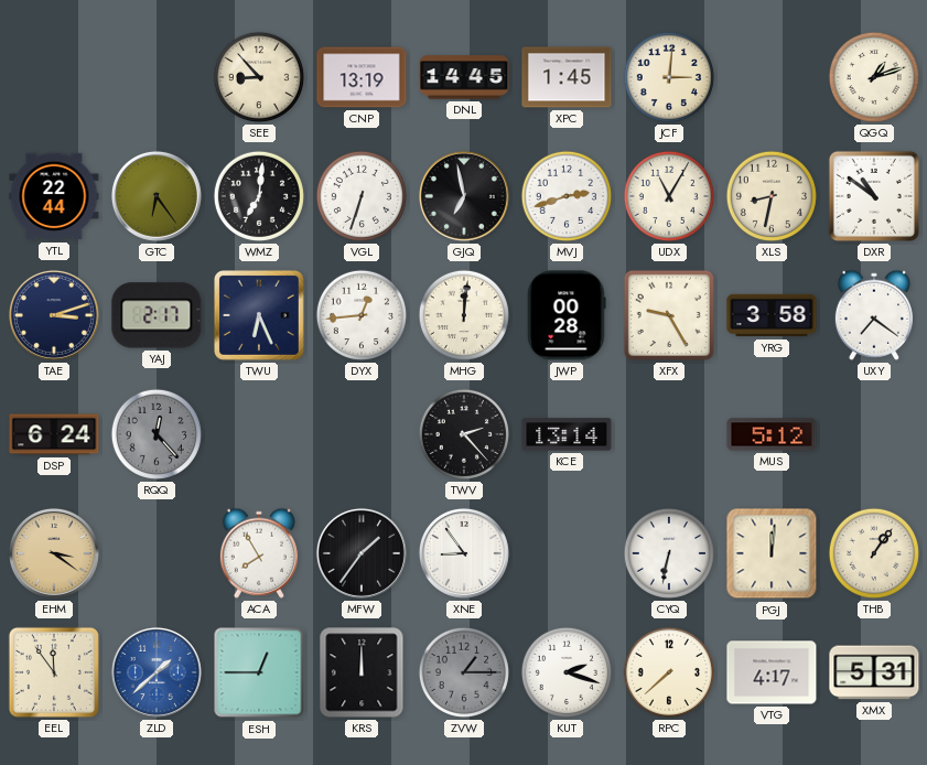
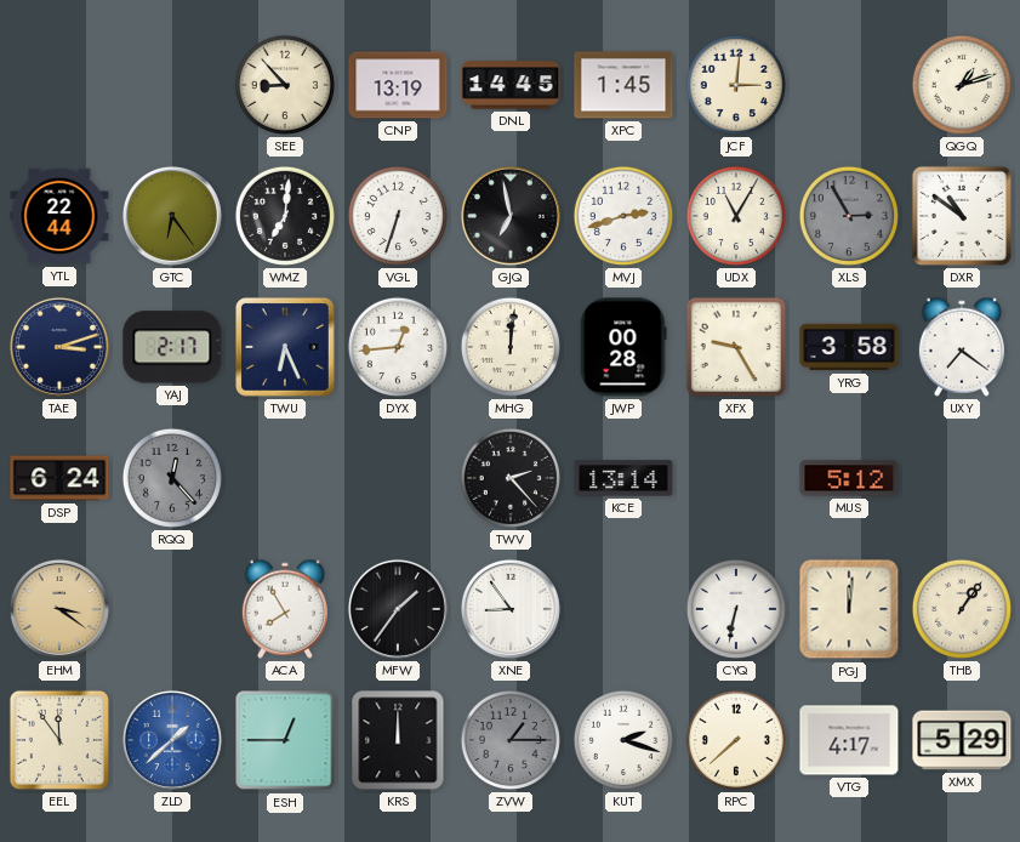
XLS: 8:32 -> 2:55
XLS dial: cream -> grey
XMX: 5:31 -> 5:29
